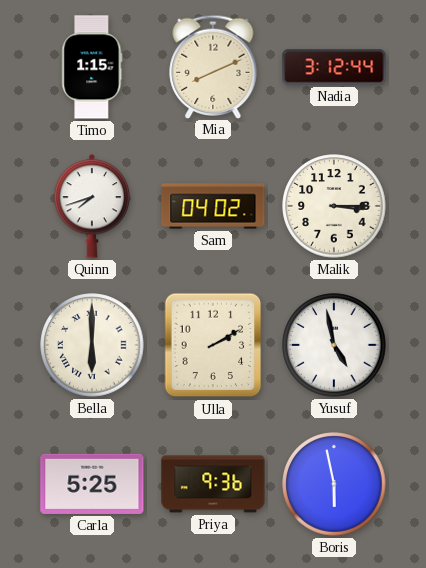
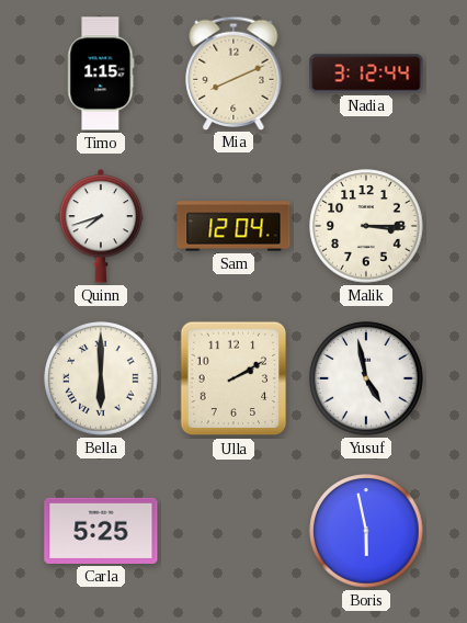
Sam: 04:02 -> 12:04
Priya: 9:36 -> none
